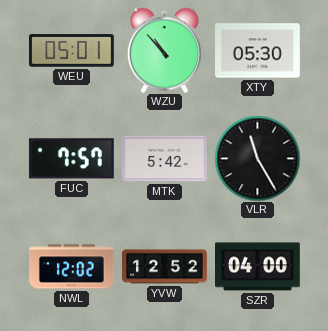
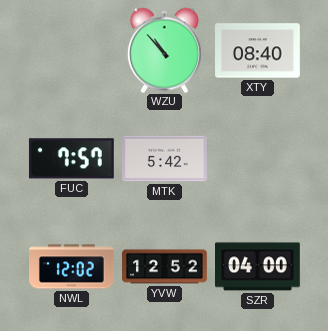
WEU: 05:01 -> none
XTY: 05:30 -> 08:40
VLR: 11:25 -> none
